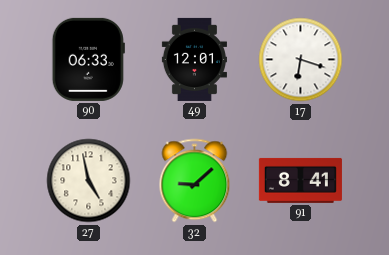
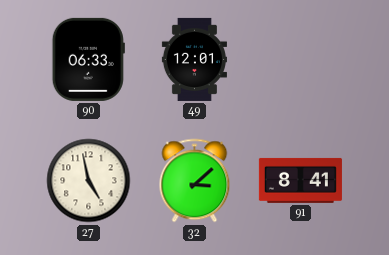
17: 6:18 -> none
32: 9:08 -> 3:08
